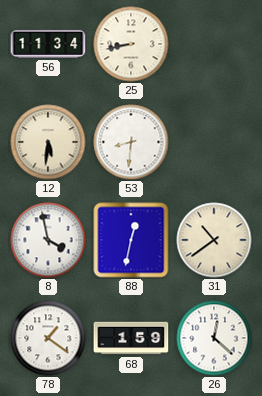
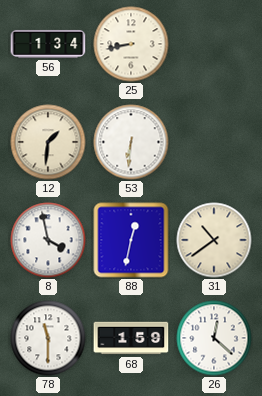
56: 11:34 -> 1:34
12: 5:31 -> 1:31
53: 8:31 -> 6:31
78: 1:21 -> 11:30
